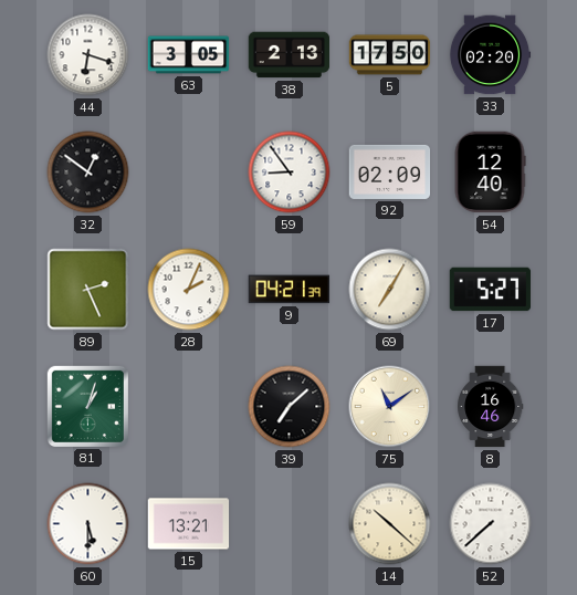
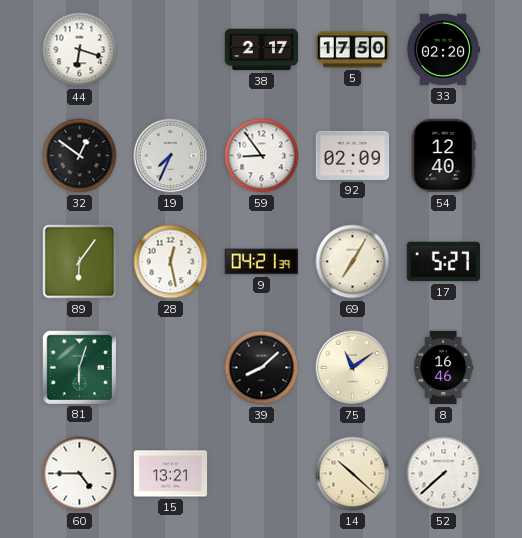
63: 3:05 -> none
38: 2:13 -> 2:17
19: none -> 7:34
89: 2:26 -> 6:06
28: 2:04 -> 12:28
81: 1:03 -> 6:03
39: 7:08 -> 8:08
60: 5:30 -> 4:45
